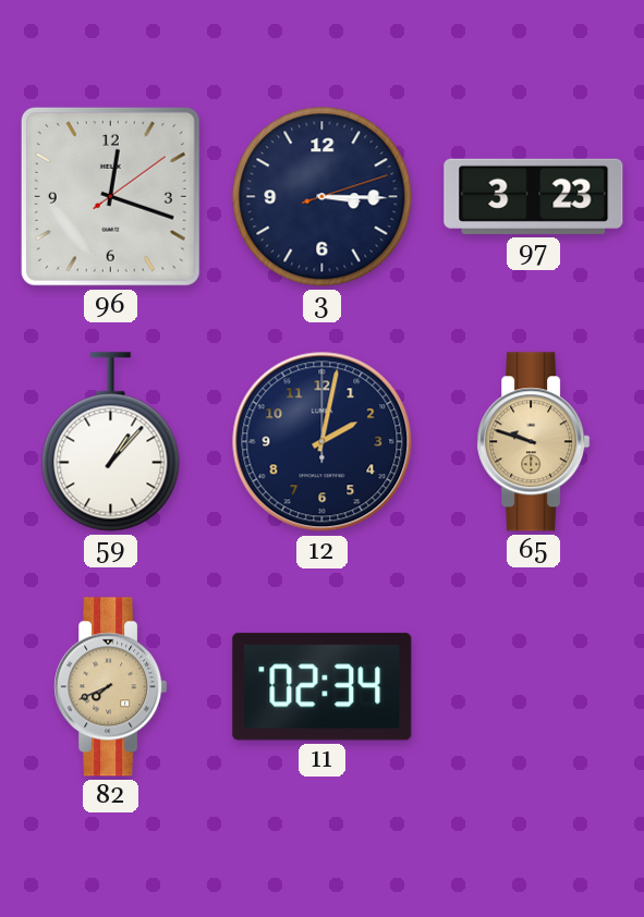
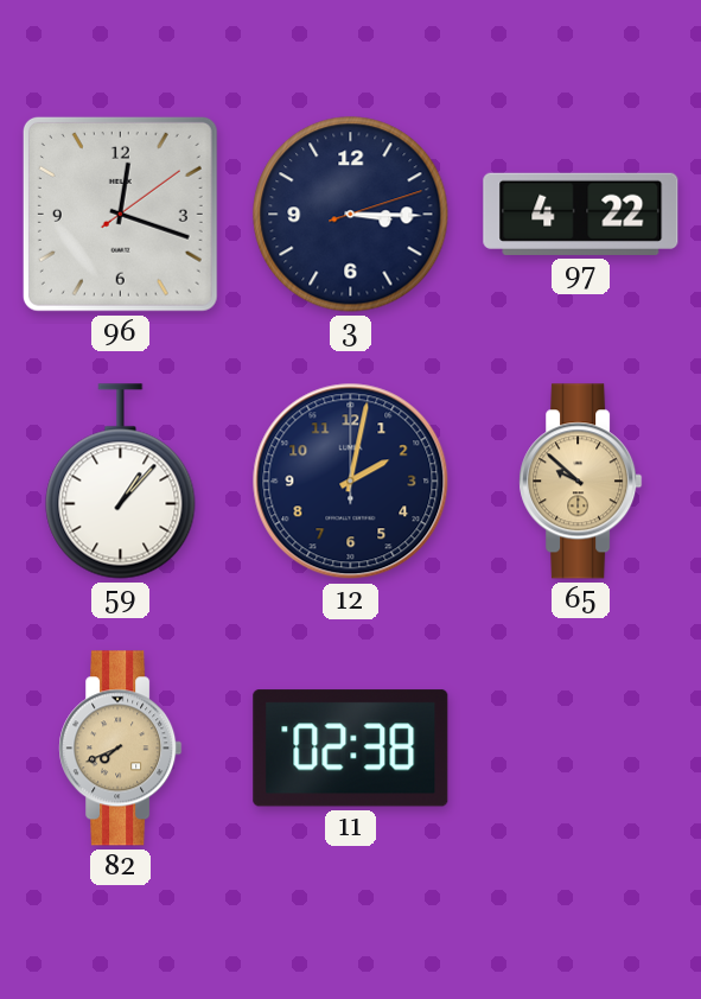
97: 3:23 -> 4:22
65: 9:48 -> 9:52
11: 02:34 -> 02:38
